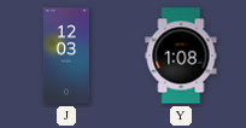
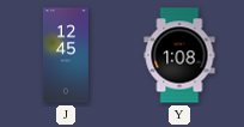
J: 12:03 -> 12:45
